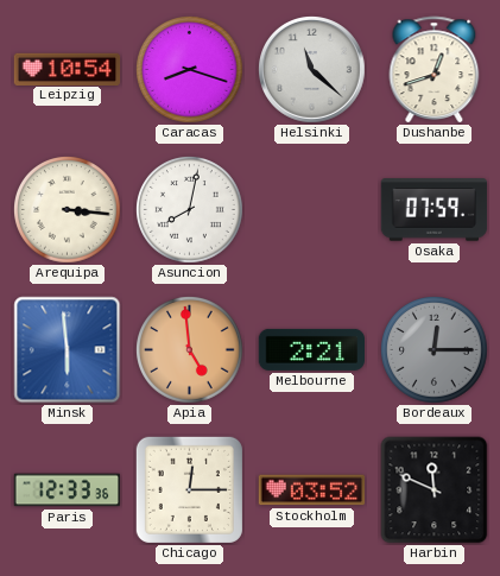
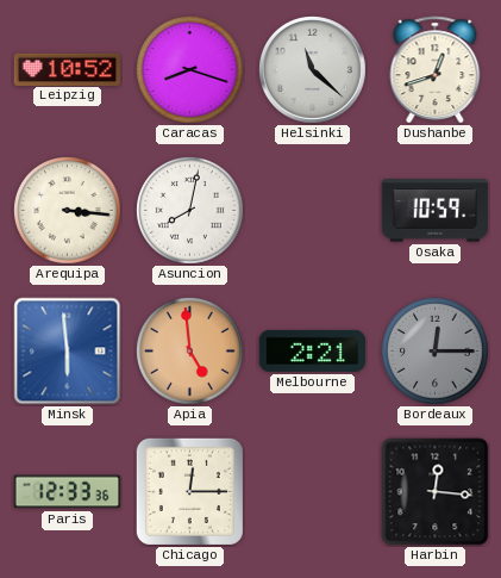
Leipzig: 10:54 -> 10:52
Osaka: 07:59 -> 10:59
Stockholm: 03:52 -> none
Harbin: 11:49 -> 12:16
